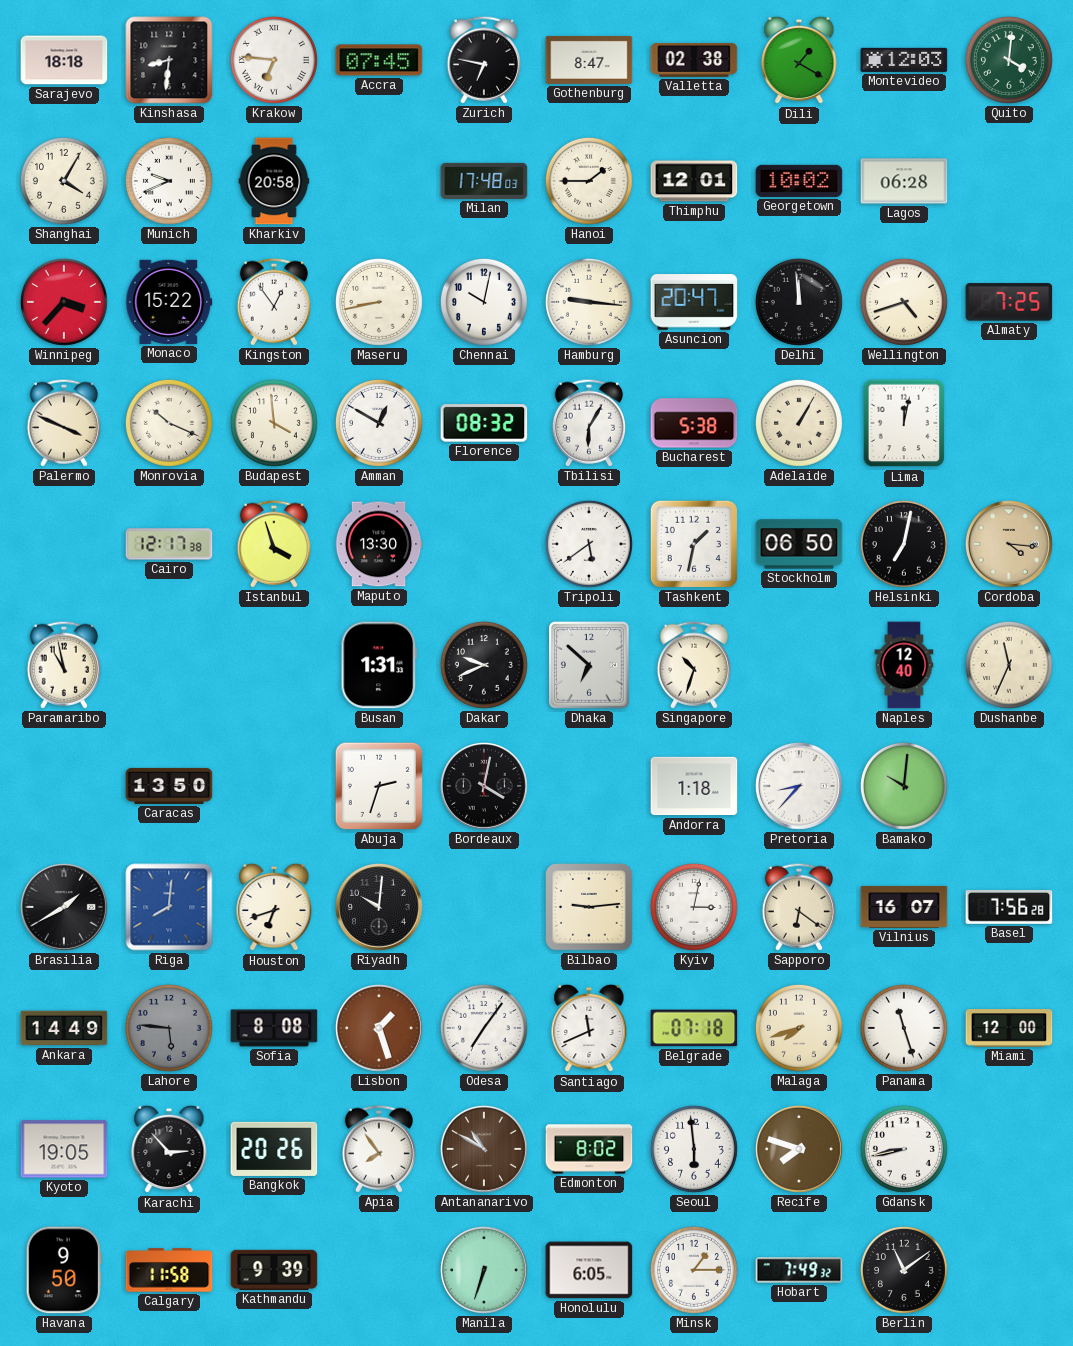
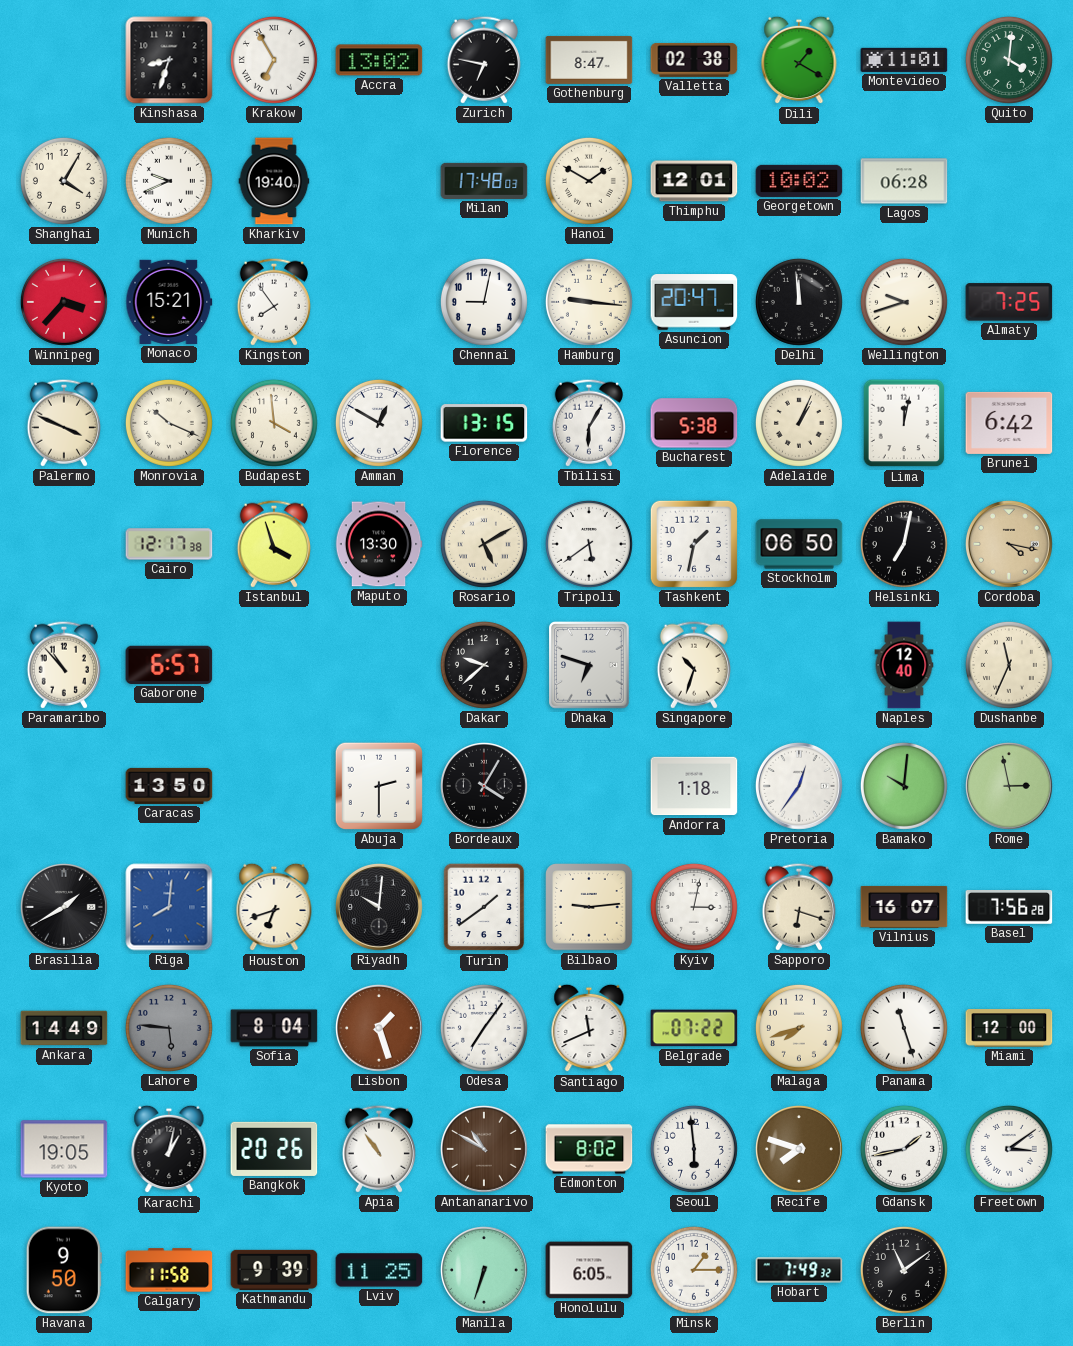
Sarajevo: 18:18 -> none
Kinshasa: 8:31 -> 8:33
Krakow: 6:46 -> 6:55
Accra: 07:45 -> 13:02
Montevideo: 12:03 -> 11:01
Kharkiv: 20:58 -> 19:40
Hanoi: 1:45 -> 1:50
Monaco: 15:22 -> 15:21
Kingston: 12:54 -> 7:54
Maseru: 8:43 -> none
Chennai: 10:02 -> 9:02
Wellington: 4:42 -> 9:42
Florence: 08:32 -> 13:15
Adelaide: 1:05 -> 1:04
Brunei: none -> 6:42
Rosario: none -> 5:10
Cordoba: 4:16 -> 4:17
Paramaribo: 10:58 -> 10:53
Gaborone: none -> 6:57
Busan: 1:31 -> none
Dakar: 9:41 -> 9:38
Dhaka: 6:52 -> 6:48
Abuja: 2:33 -> 2:30
Bordeaux: 4:02 -> 4:05
Pretoria: 8:37 -> 12:36
Rome: none -> 2:58
Turin: none -> 1:39
Sapporo: 6:21 -> 6:18
Sofia: 8:08 -> 8:04
Belgrade: 07:18 -> 07:22
Karachi: 2:53 -> 1:02
Apia: 7:54 -> 10:54
Gdansk: 8:43 -> 1:43
Freetown: none -> 3:09
Lviv: none -> 11:25
